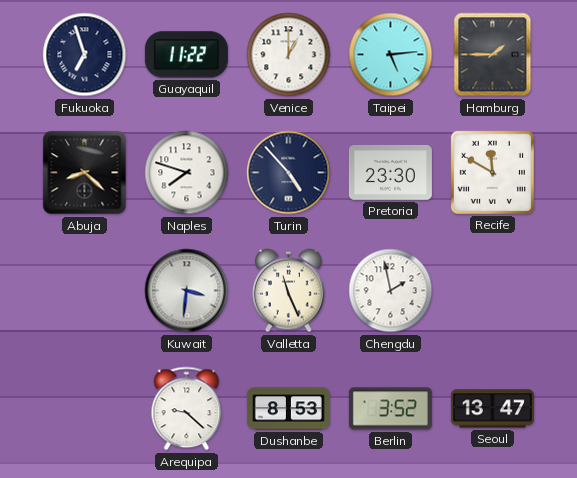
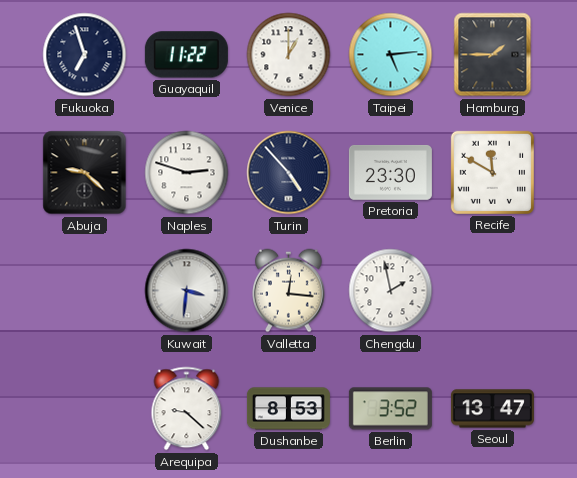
Abuja: 8:22 -> 9:22
Naples: 7:48 -> 2:48
Valletta: 11:26 -> 12:16
